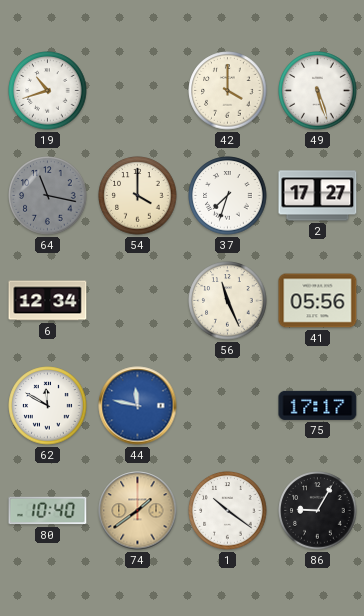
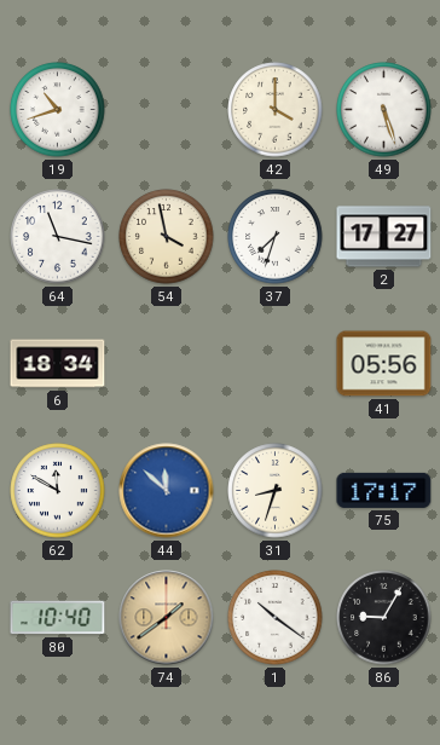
64 dial: grey -> white
54: 4:00 -> 3:58
6: 12:34 -> 18:34
56: 11:26 -> none
44: 11:47 -> 11:52
31: none -> 8:33
